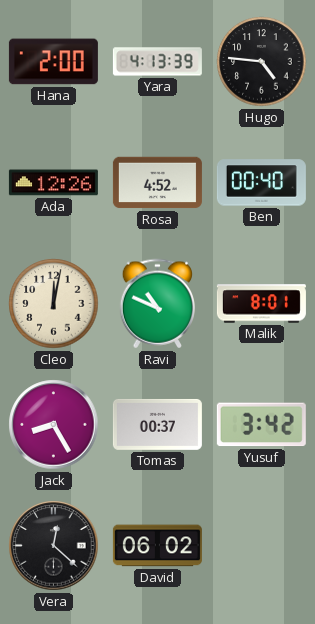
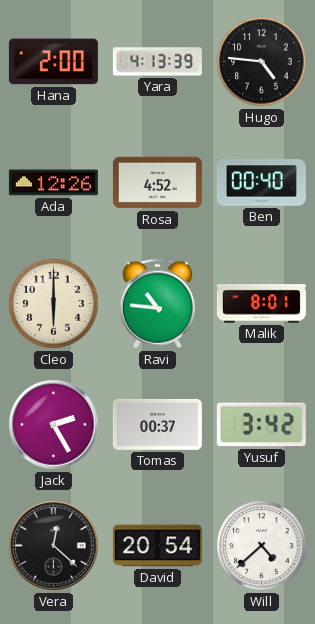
Cleo: 12:02 -> 6:00
Ravi: 10:49 -> 10:46
Jack: 8:25 -> 2:25
David: 06:02 -> 20:54
Will: none -> 4:38
